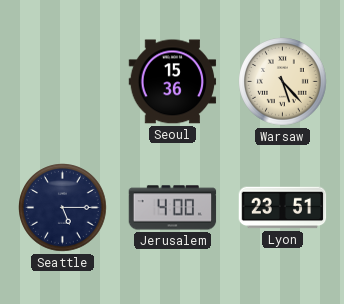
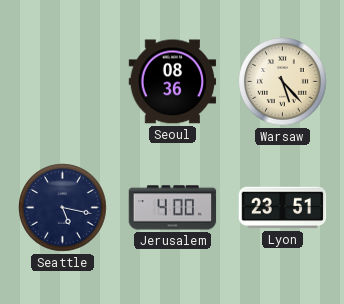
Seoul: 15:36 -> 08:36
Seattle: 5:15 -> 5:17
